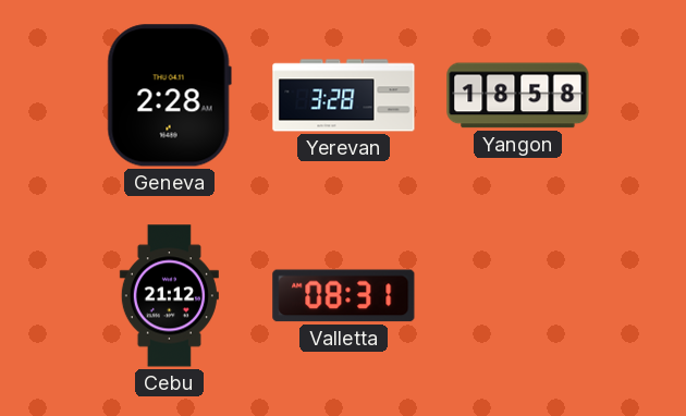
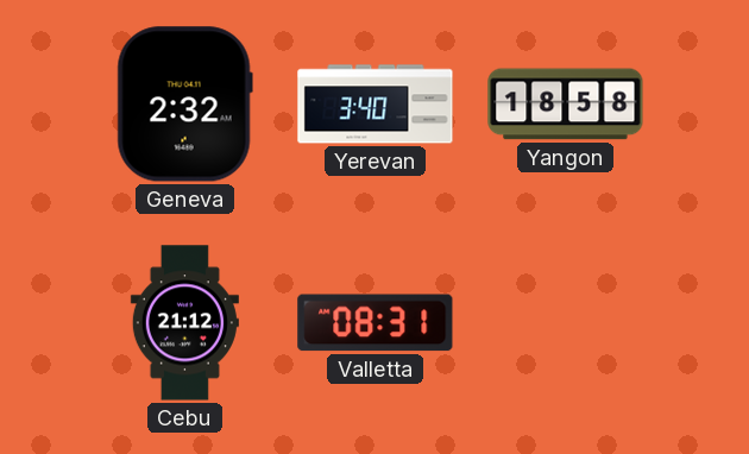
Geneva: 2:28 -> 2:32
Yerevan: 3:28 -> 3:40
